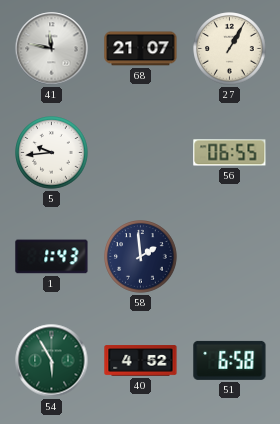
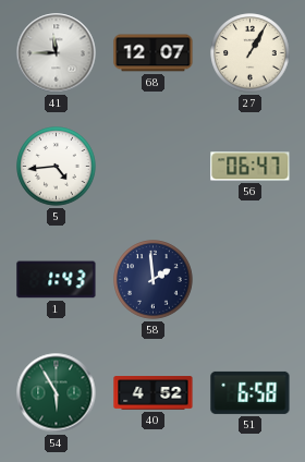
41: 11:47 -> 11:45
68: 21:07 -> 12:07
5: 9:44 -> 4:44
56: 06:55 -> 06:47
